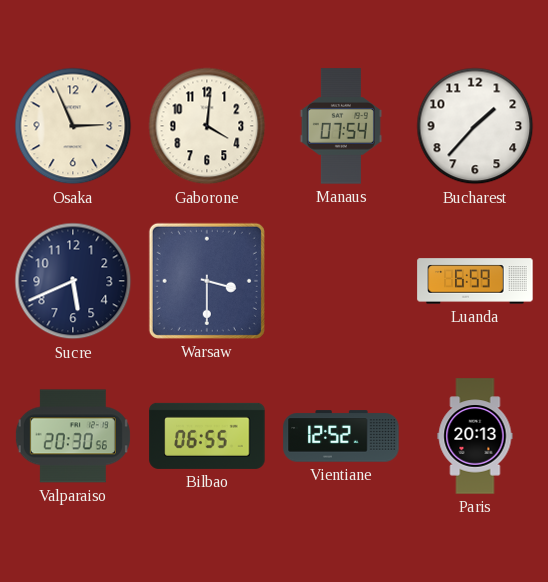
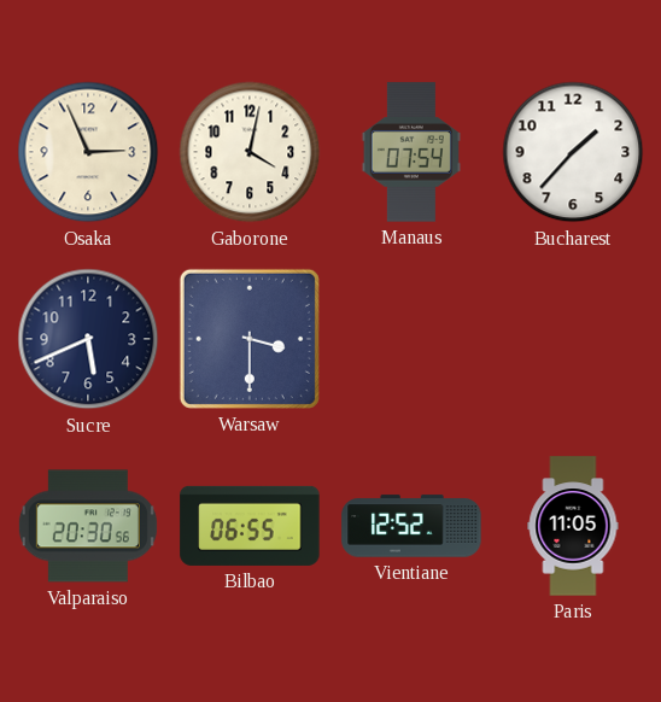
Gaborone: 4:01 -> 4:02
Luanda: 6:59 -> none
Paris: 20:13 -> 11:05
